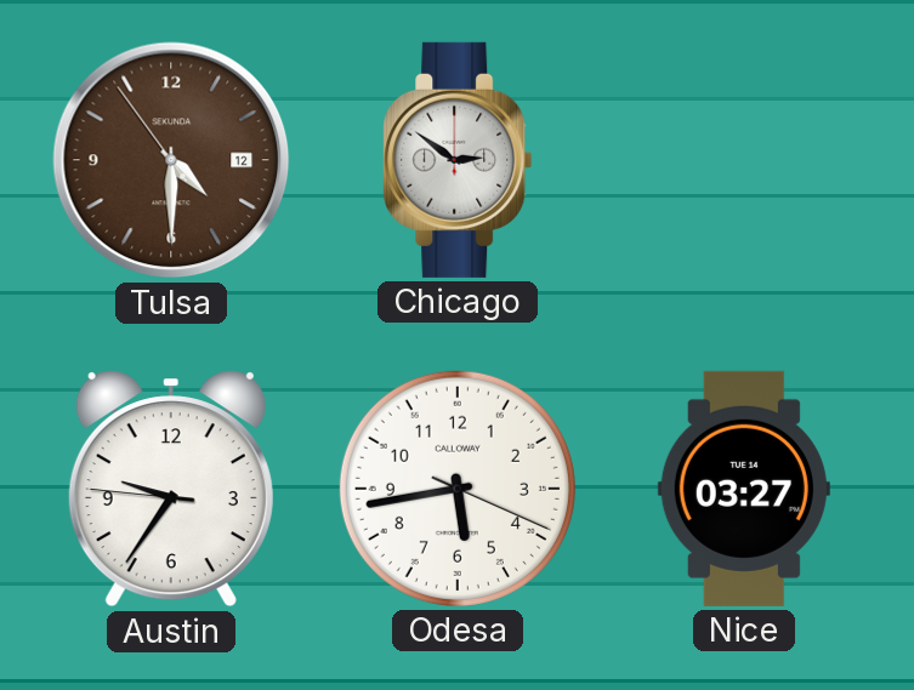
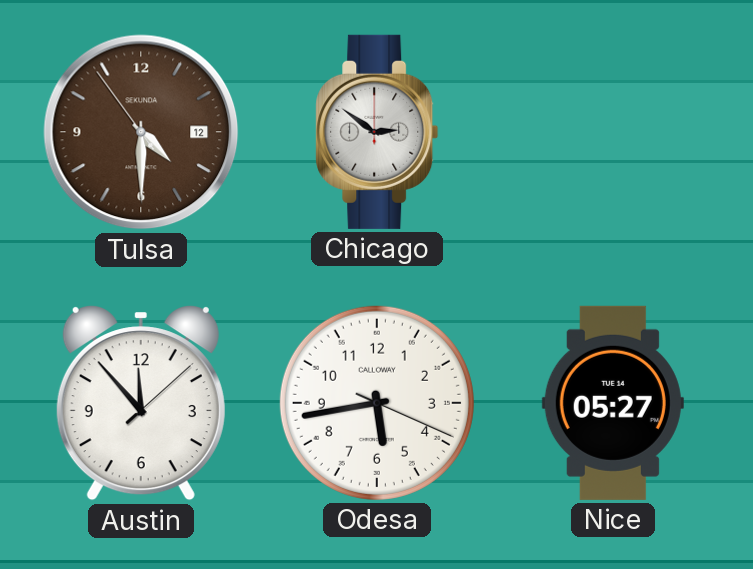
Austin: 9:35 -> 11:53
Nice: 03:27 -> 05:27
